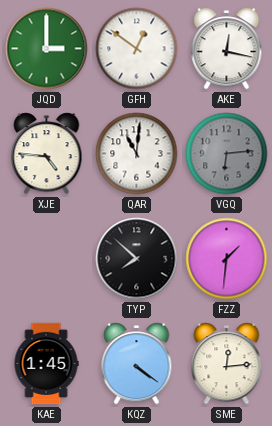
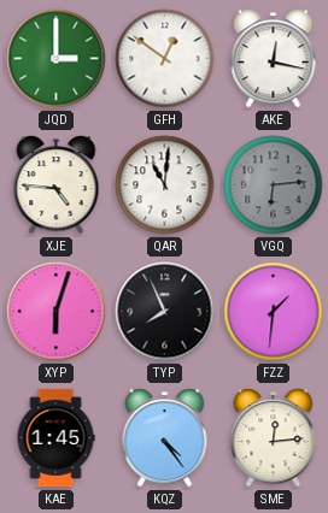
XYP: none -> 6:03
TYP: 7:52 -> 7:56
KQZ: 4:21 -> 4:24
